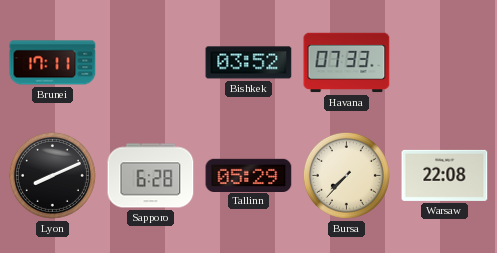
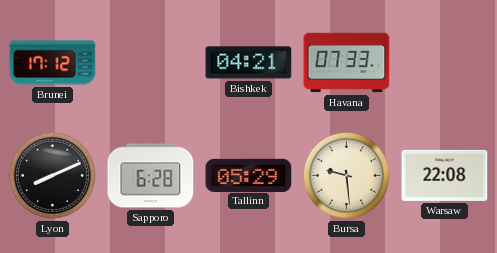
Brunei: 17:11 -> 17:12
Bishkek: 03:52 -> 04:21
Bursa: 7:37 -> 9:29
